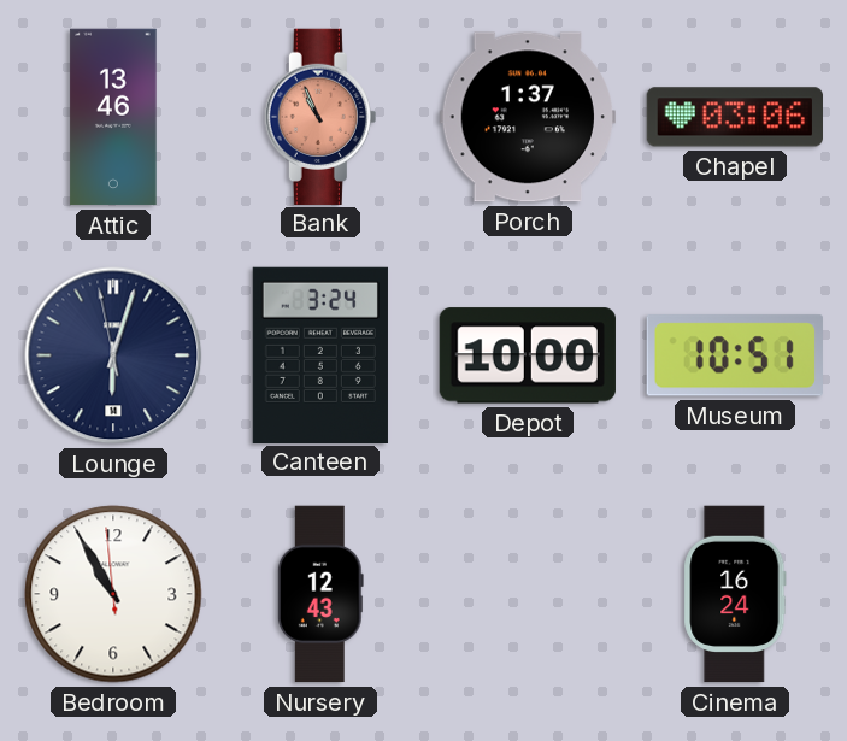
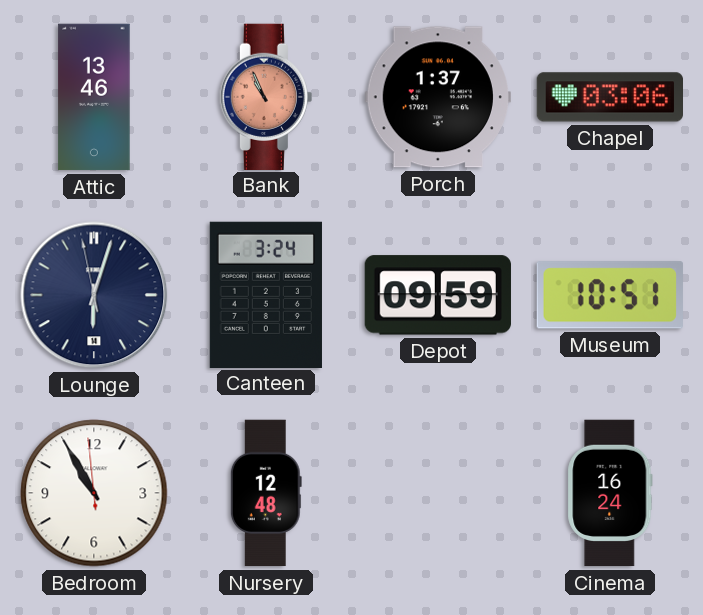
Depot: 10:00 -> 09:59
Nursery: 12:43 -> 12:48
